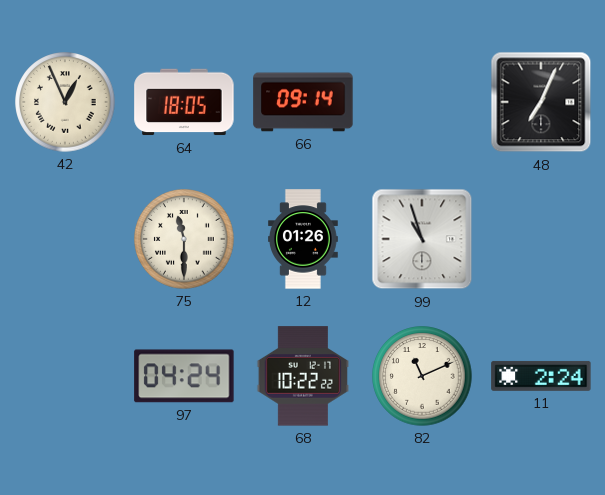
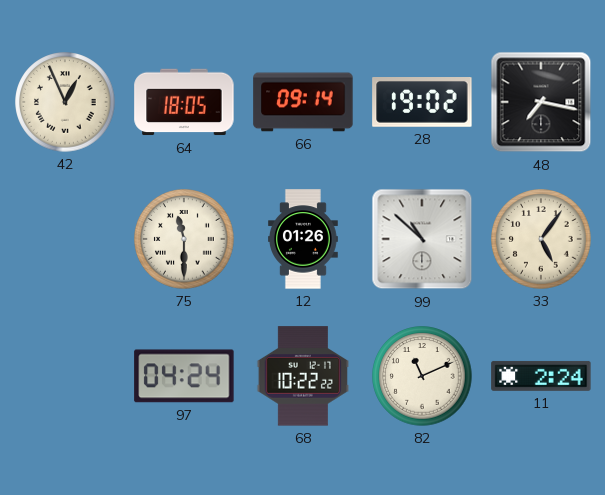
28: none -> 19:02
48: 7:04 -> 7:17
99: 10:57 -> 10:52
33: none -> 5:06
